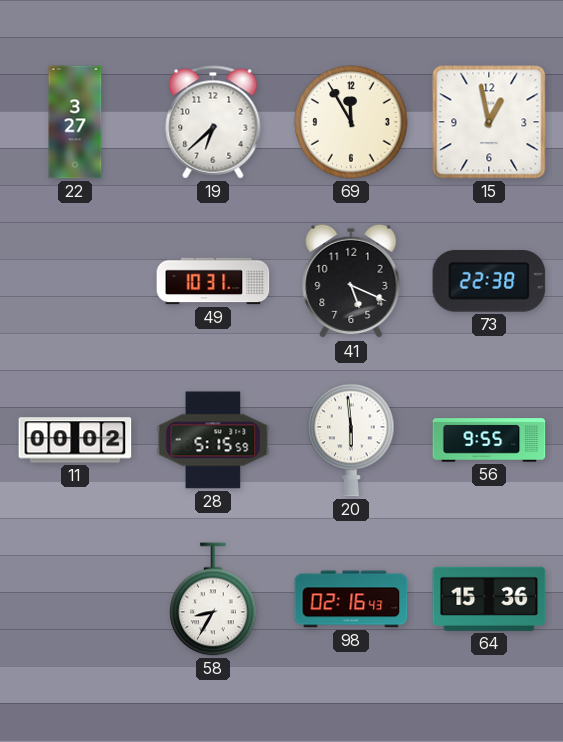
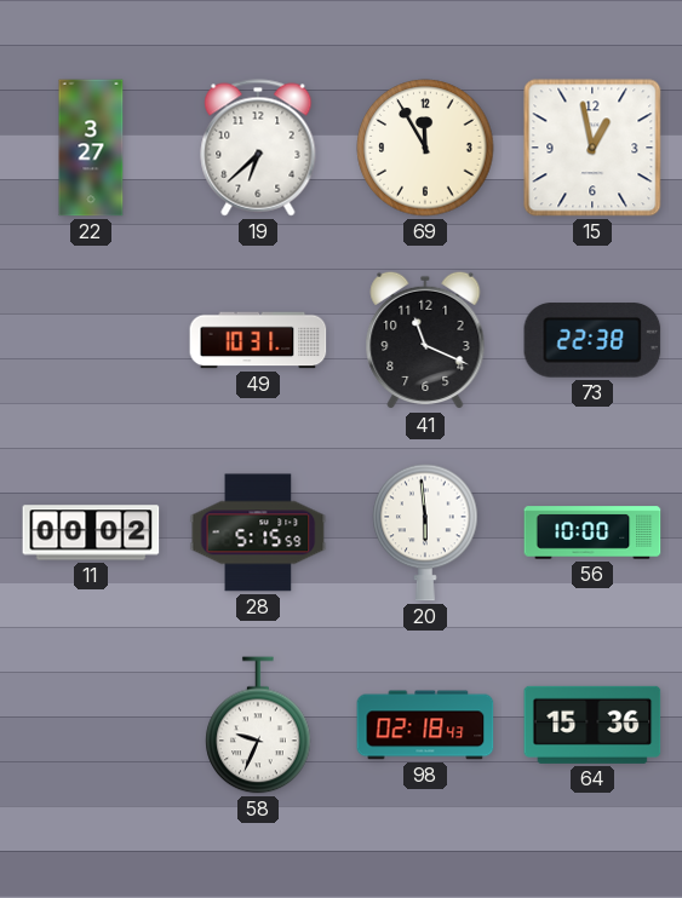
41: 5:19 -> 11:19
56: 9:55 -> 10:00
58: 8:35 -> 9:34
98: 02:16 -> 02:18
